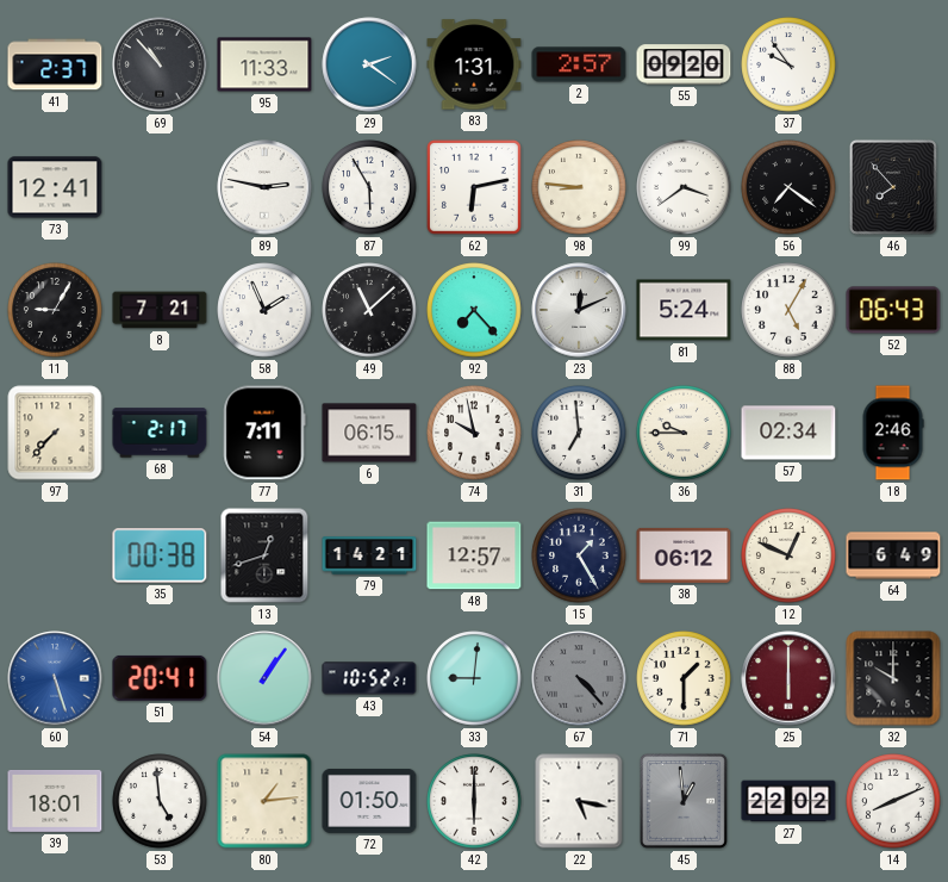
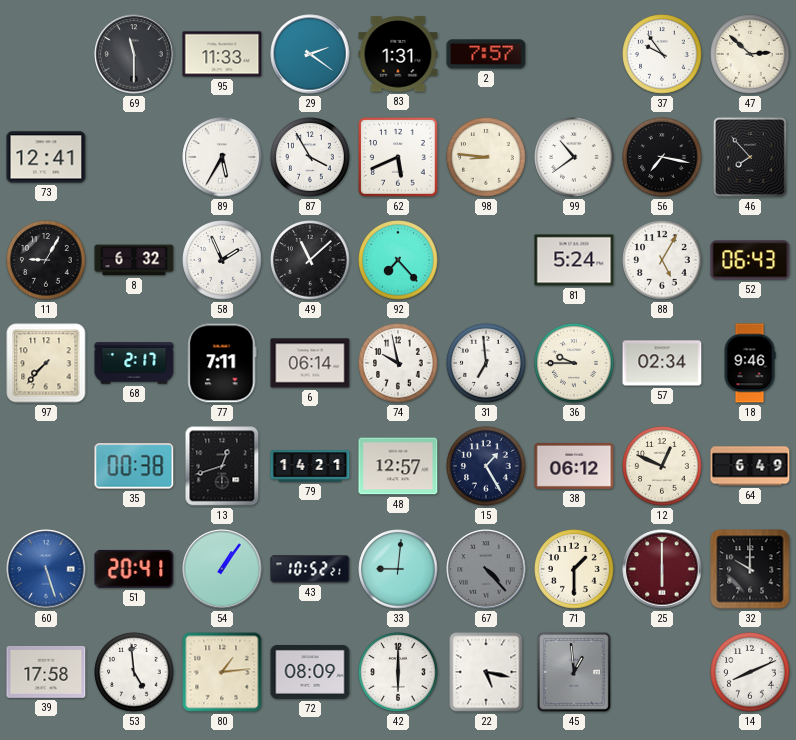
41: 2:37 -> none
69: 10:53 -> 11:30
2: 2:57 -> 7:57
55: 09:20 -> none
47: none -> 2:52
89: 2:47 -> 5:35
87: 5:55 -> 3:55
62: 6:13 -> 5:41
99: 3:39 -> 10:39
56: 7:21 -> 7:17
8: 7:21 -> 6:32
23: 12:11 -> none
6: 06:15 -> 06:14
18: 2:46 -> 9:46
39: 18:01 -> 17:58
72: 01:50 -> 08:09
27: 22:02 -> none
